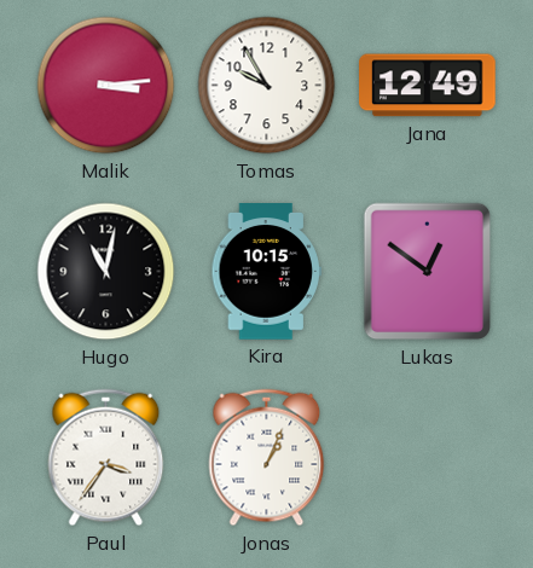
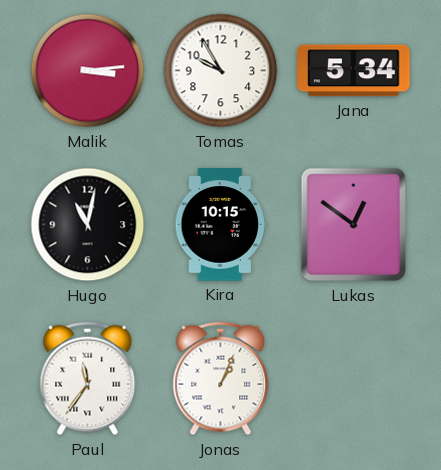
Jana: 12:49 -> 5:34
Paul: 3:36 -> 11:36
